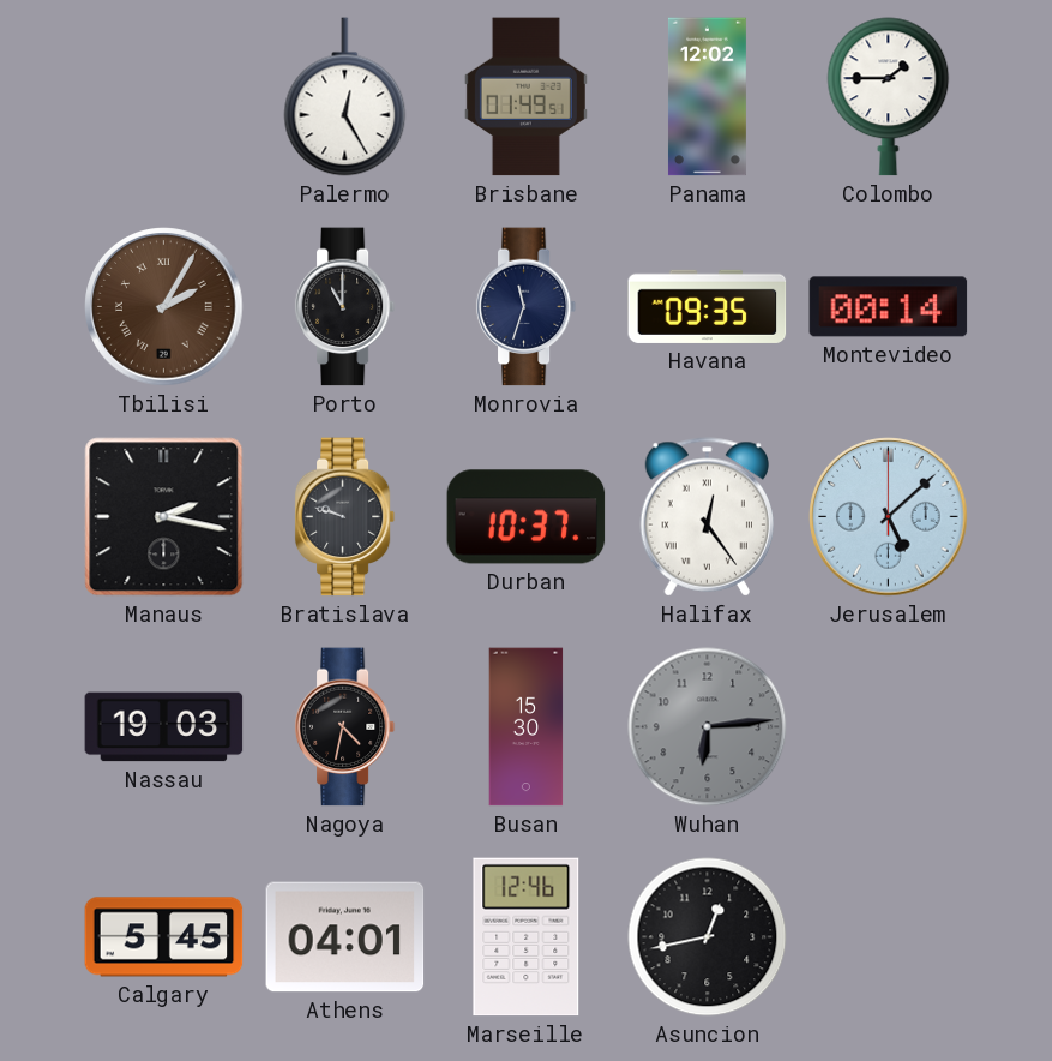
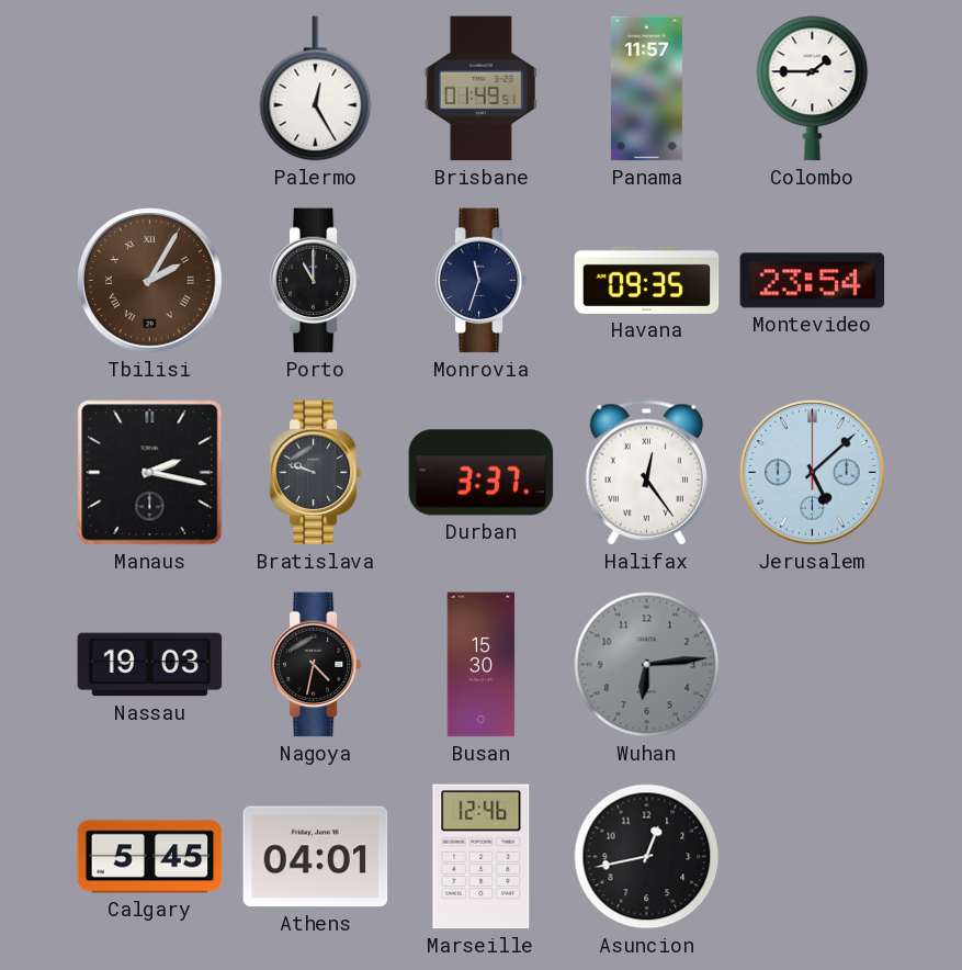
Panama: 12:02 -> 11:57
Montevideo: 00:14 -> 23:54
Durban: 10:37 -> 3:37
